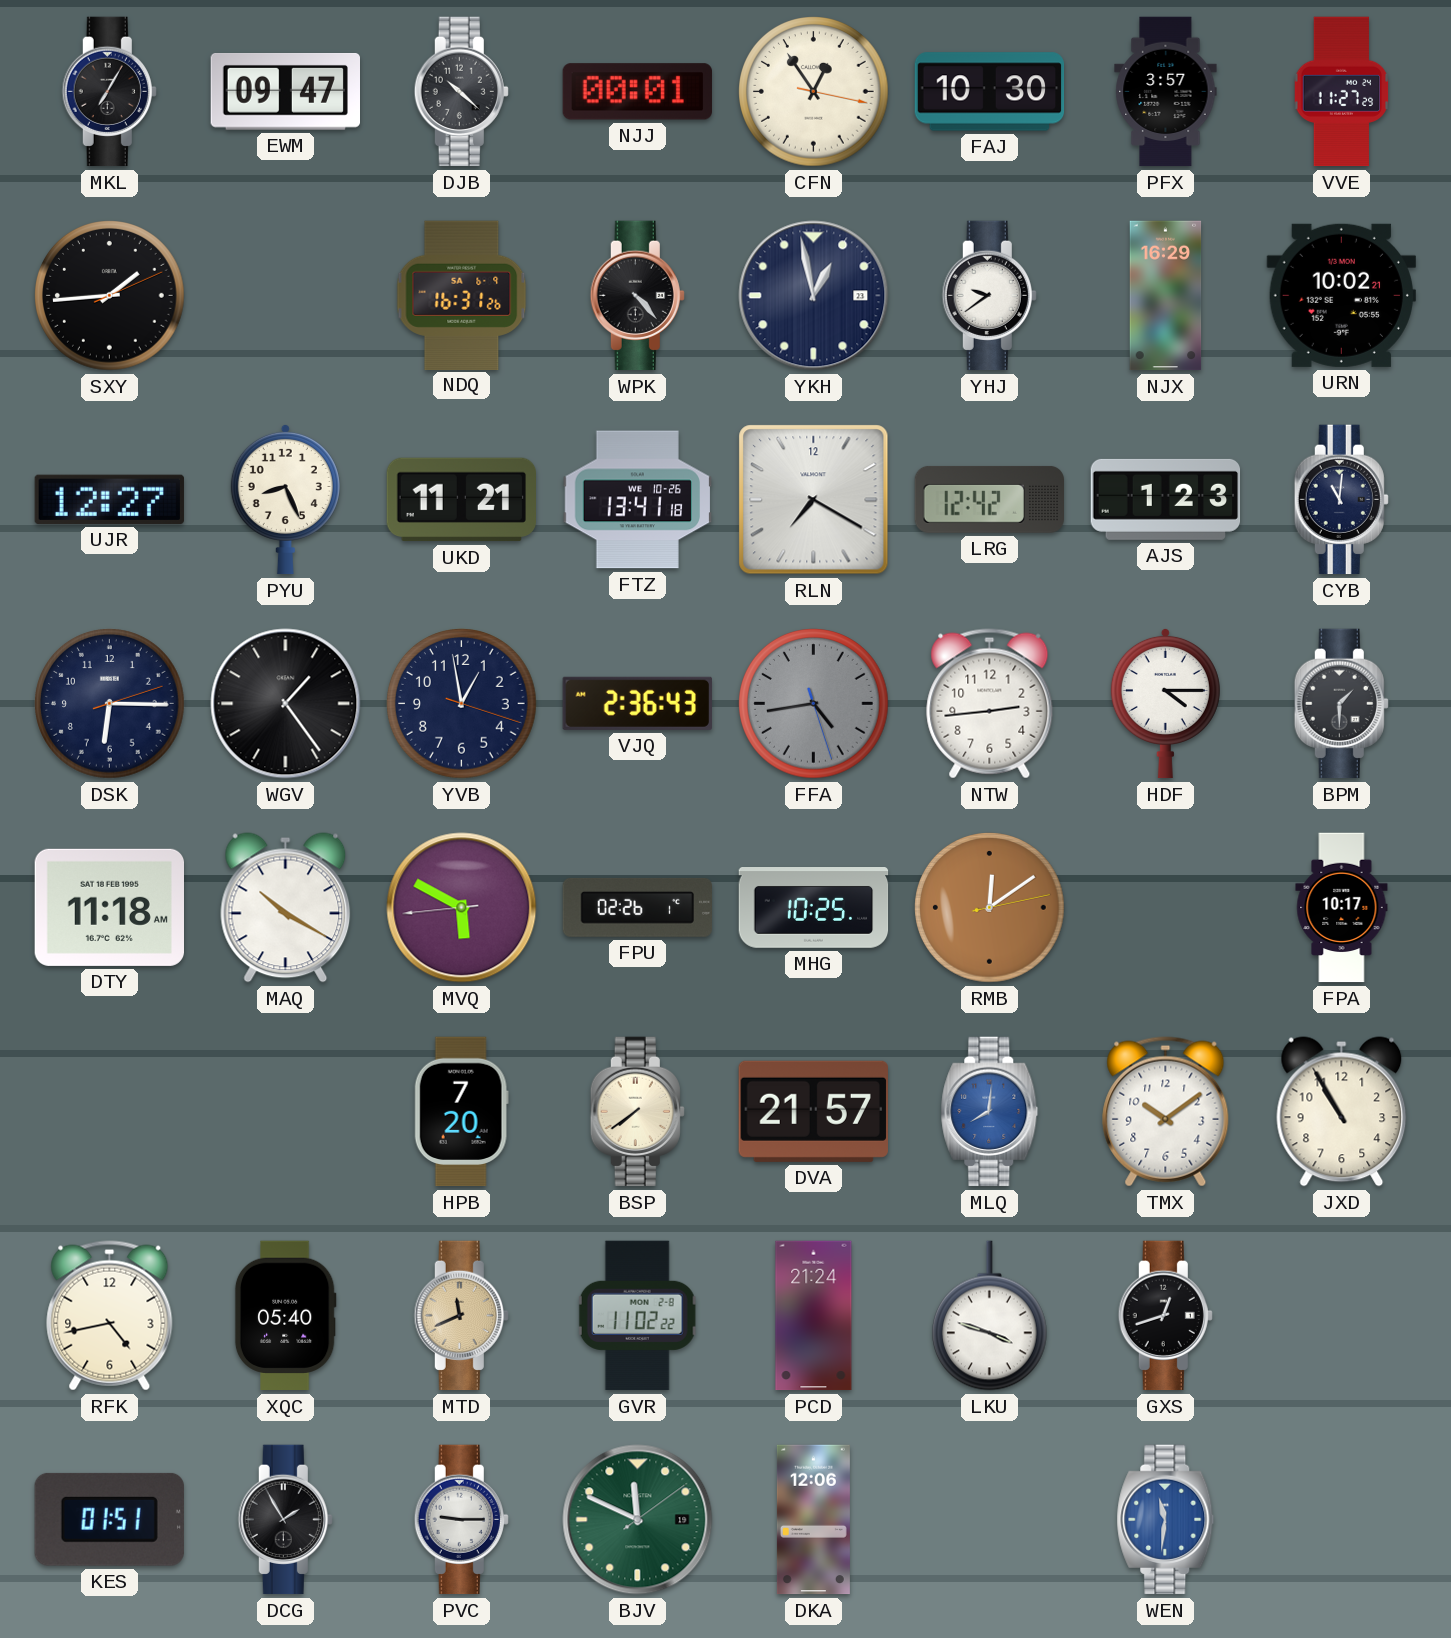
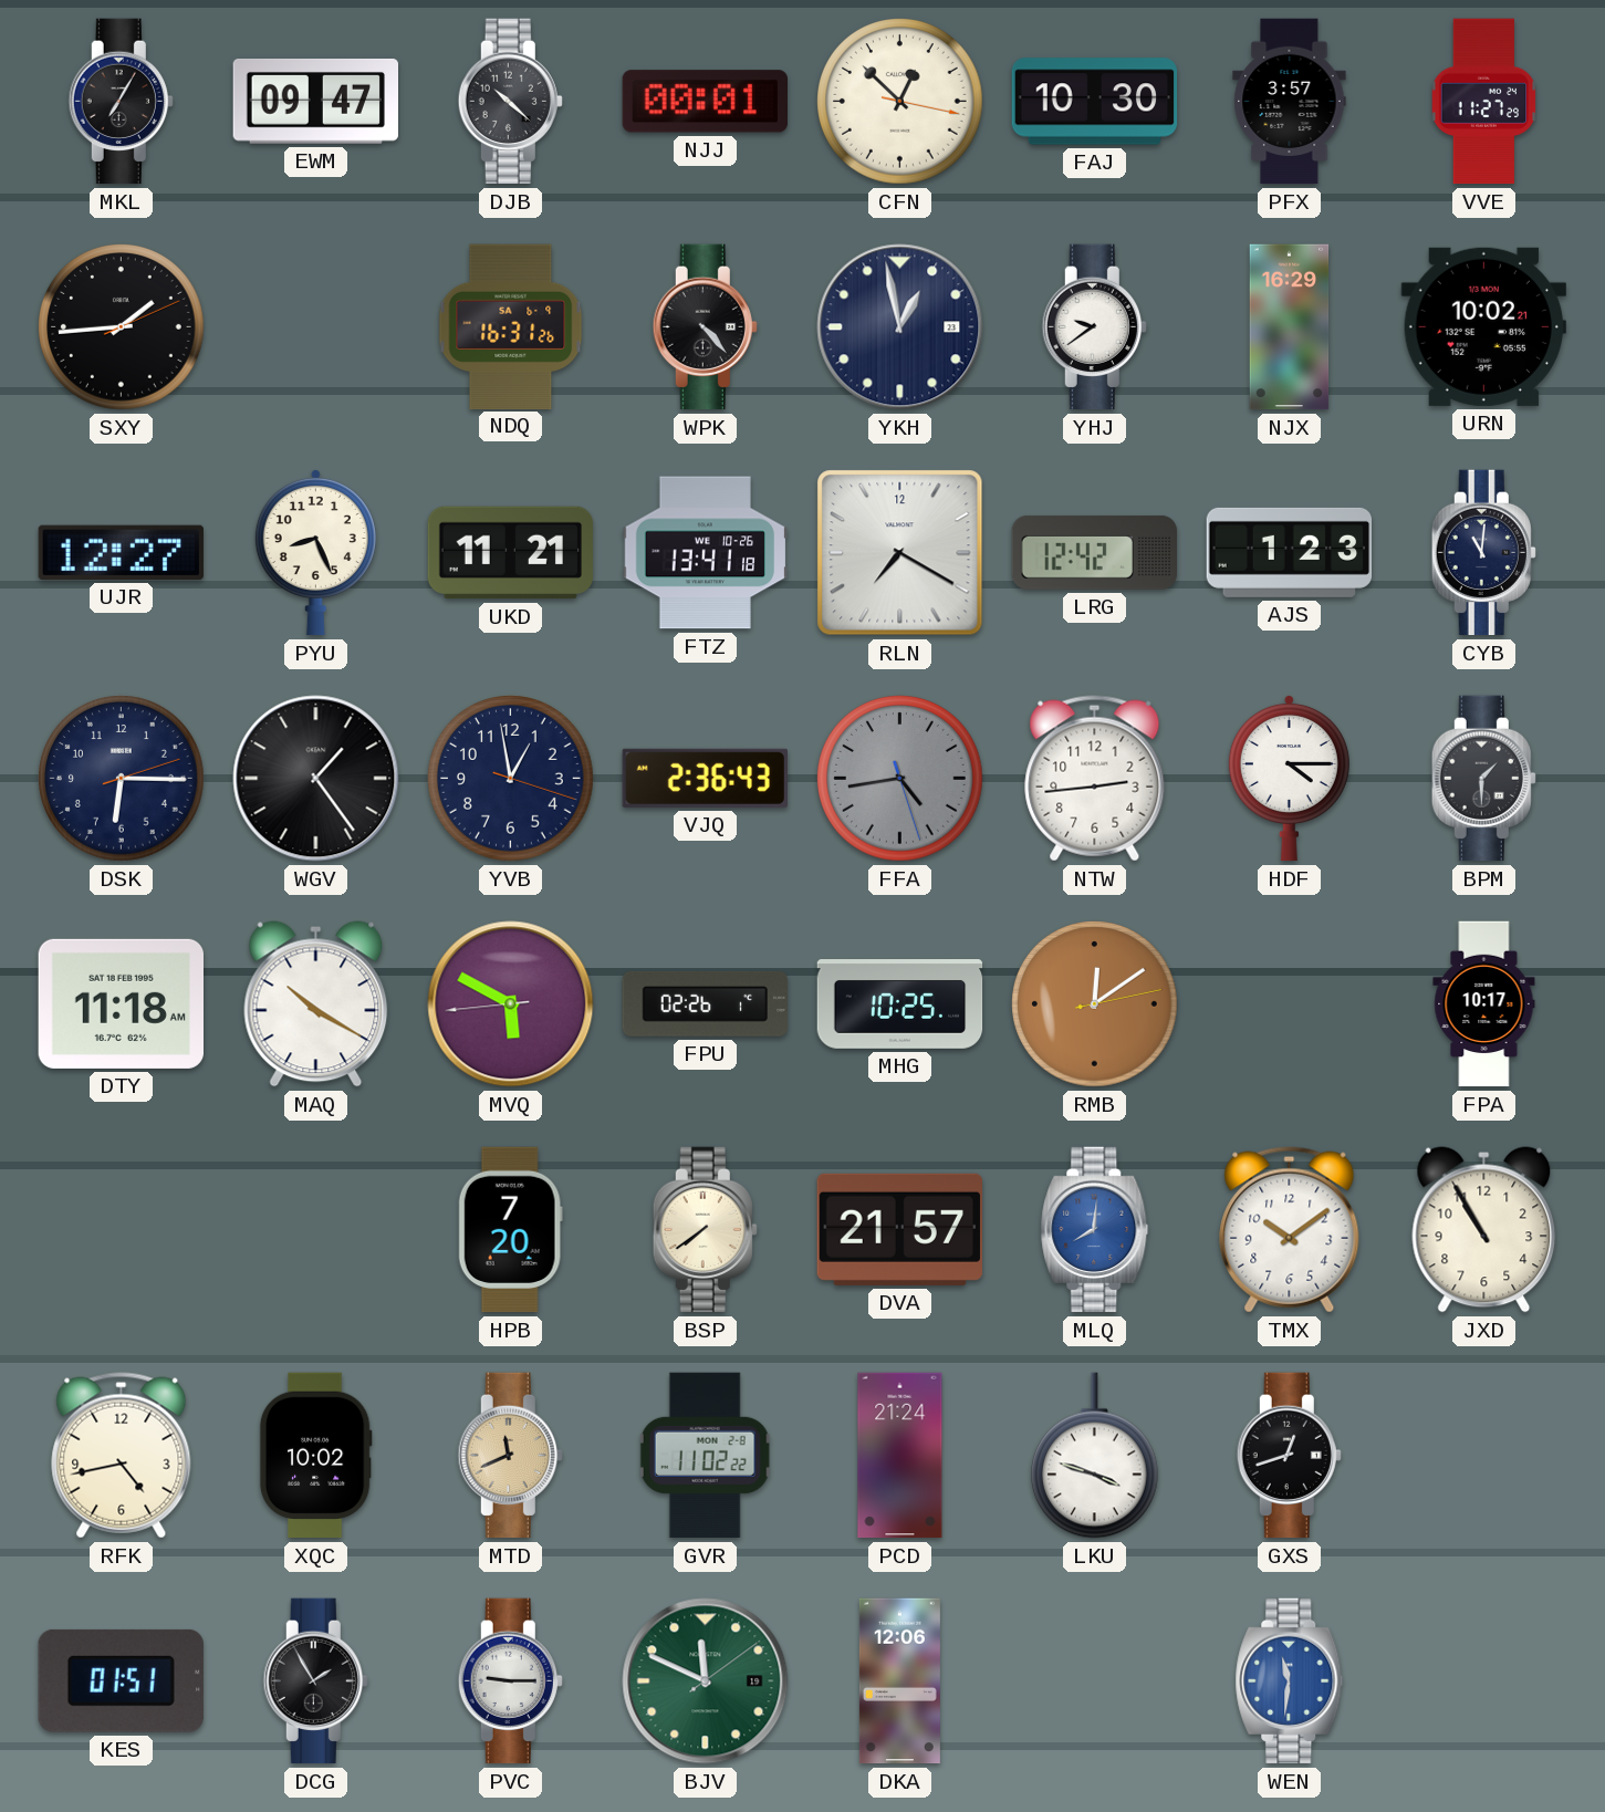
CFN: 12:54 -> 12:52
XQC: 05:40 -> 10:02
